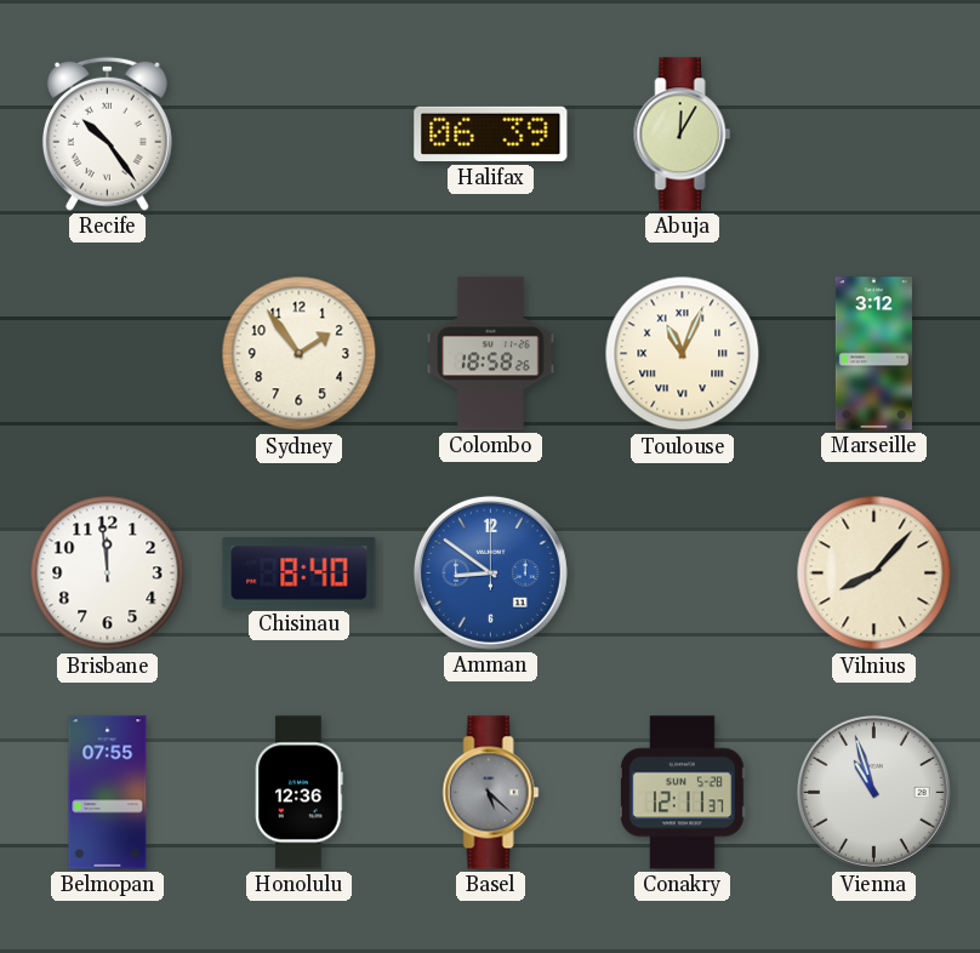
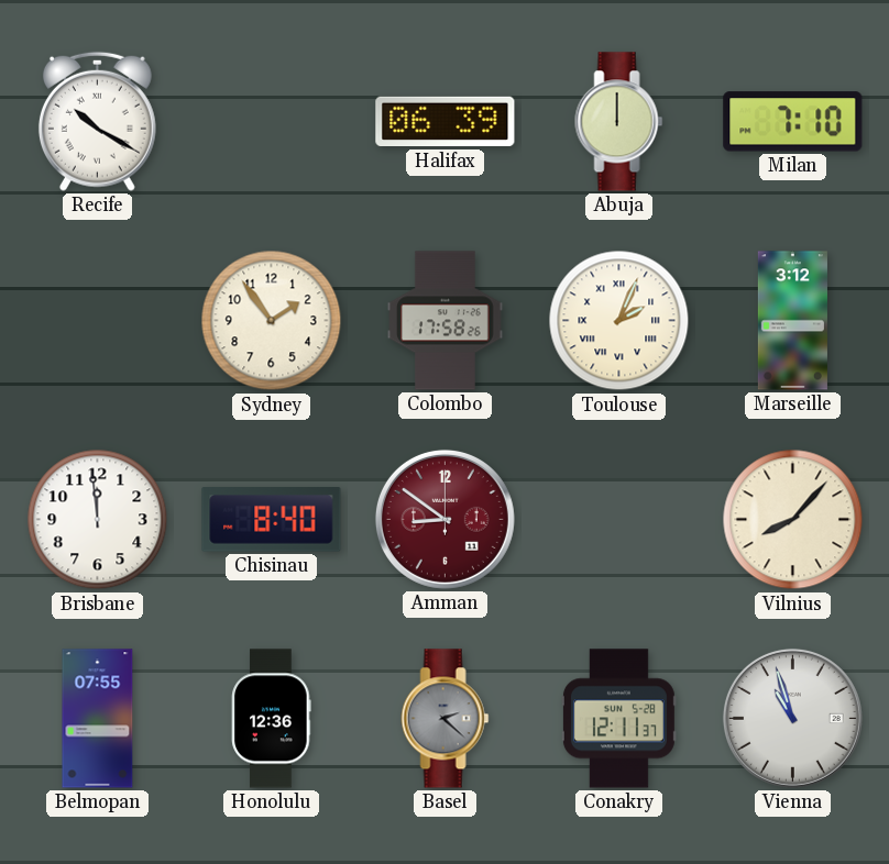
Recife: 10:24 -> 10:20
Abuja: 12:05 -> 12:00
Milan: none -> 7:10
Colombo: 18:58 -> 17:58
Toulouse: 11:04 -> 2:04
Amman dial: blue -> burgundy
Basel: 5:22 -> 2:22
